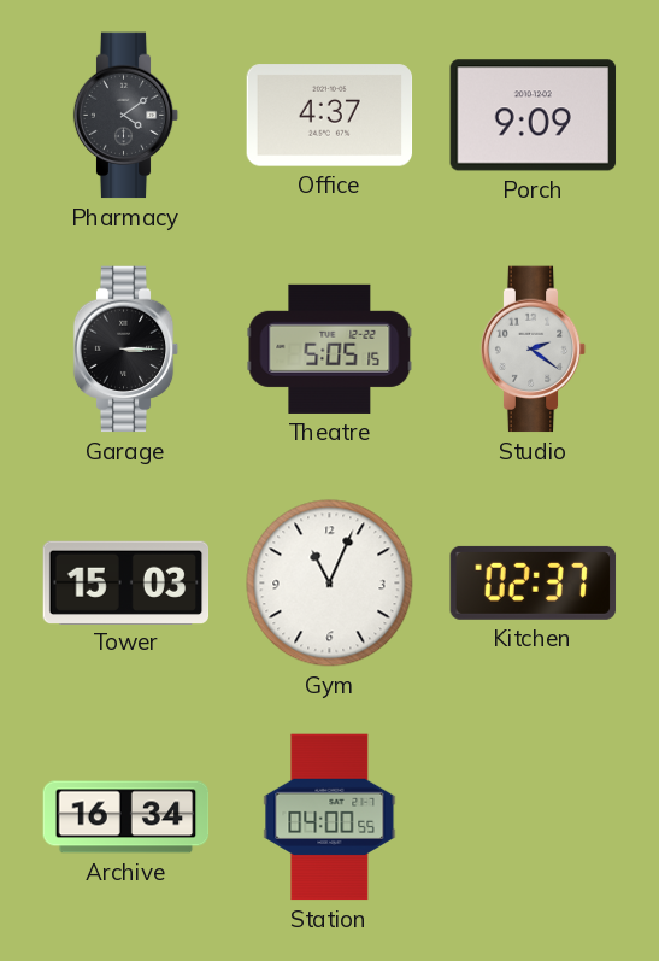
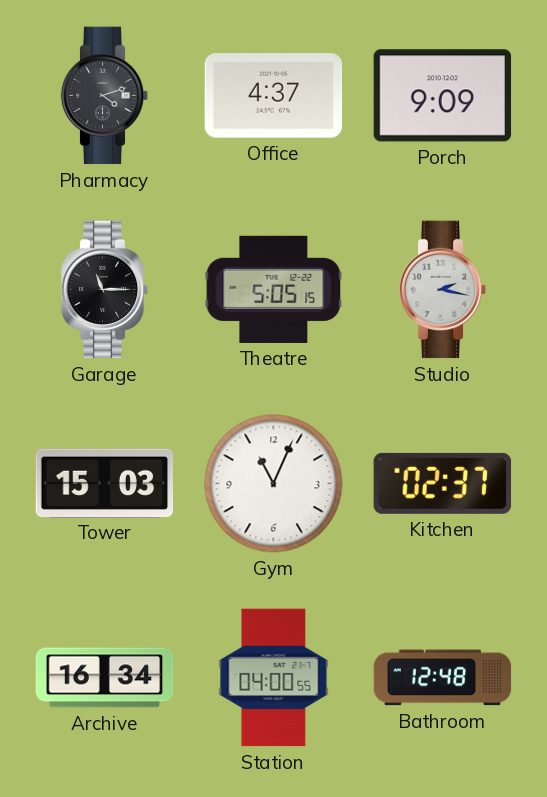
Pharmacy: 4:09 -> 4:12
Garage: 3:15 -> 11:15
Studio: 2:21 -> 2:17
Bathroom: none -> 12:48
